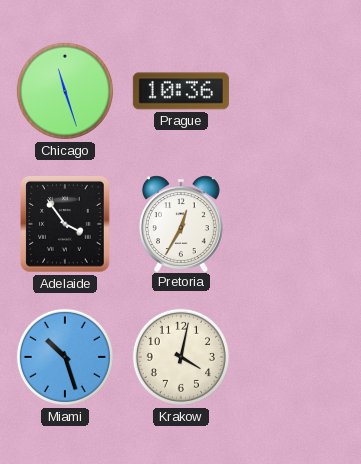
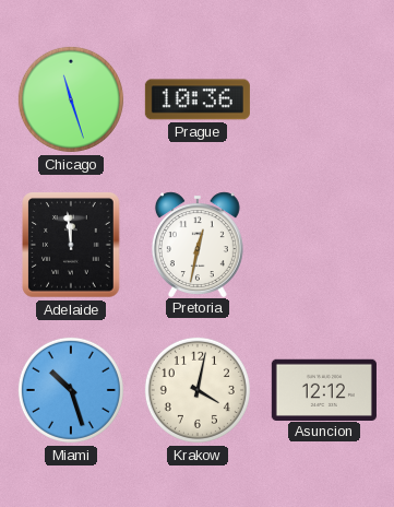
Adelaide: 3:54 -> 11:59
Pretoria: 12:35 -> 12:32
Asuncion: none -> 12:12
